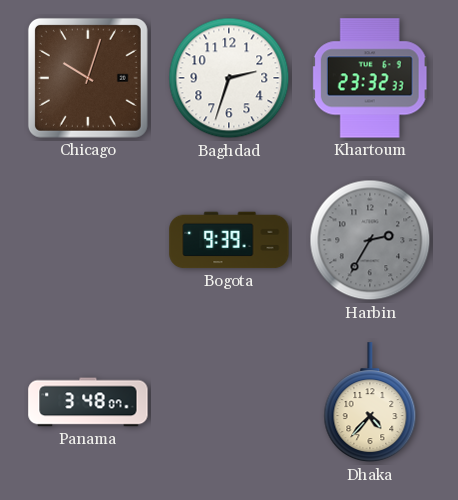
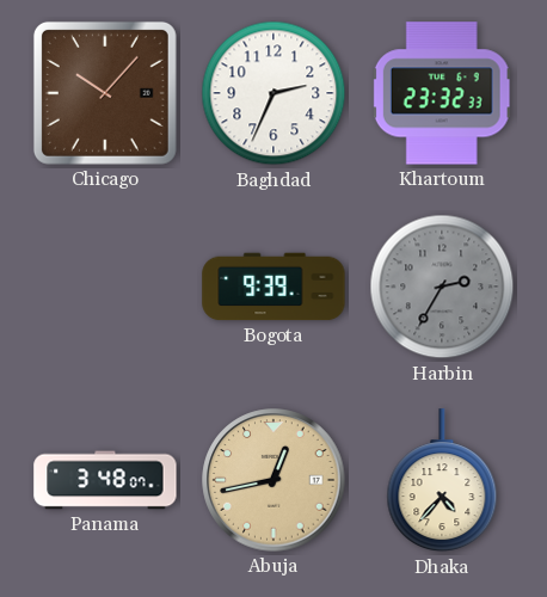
Chicago: 10:03 -> 10:07
Baghdad: 2:33 -> 2:34
Abuja: none -> 12:43
